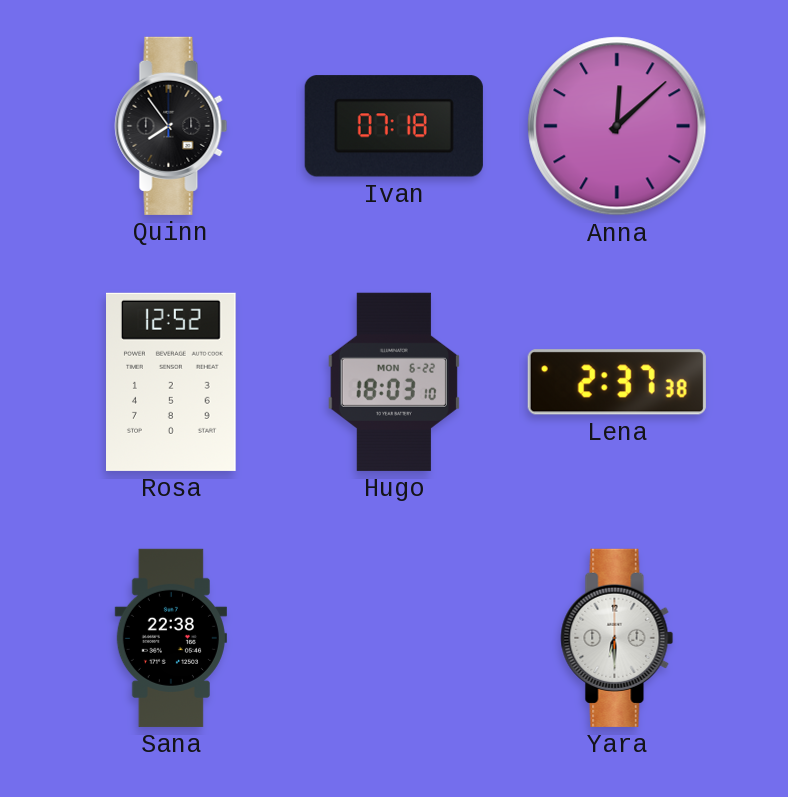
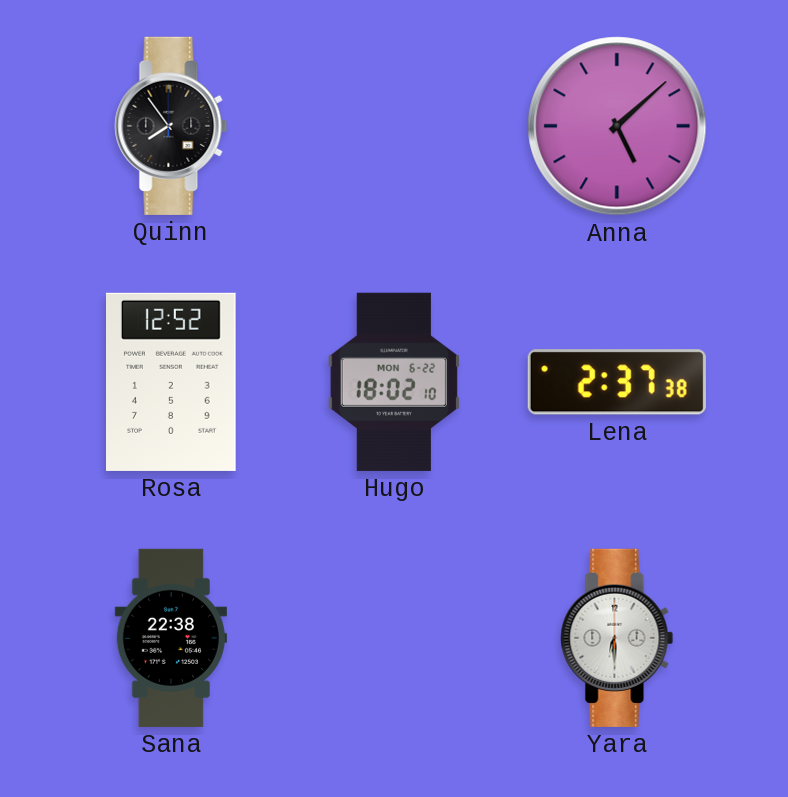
Ivan: 07:18 -> none
Anna: 12:08 -> 5:08
Hugo: 18:03 -> 18:02
